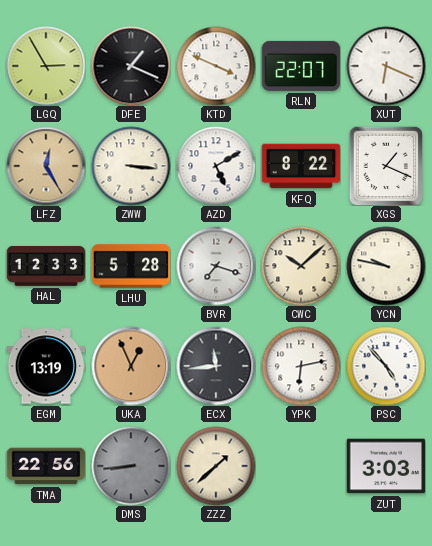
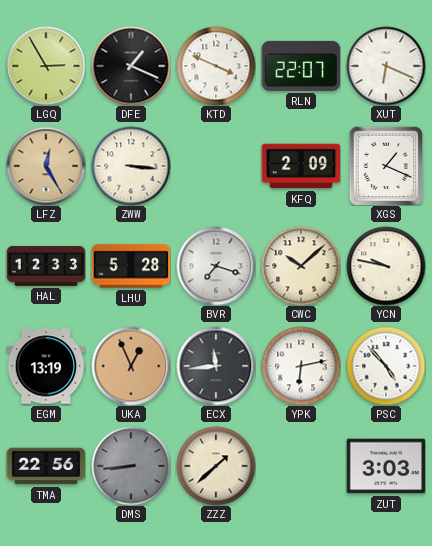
AZD: 5:10 -> none
KFQ: 8:22 -> 2:09
